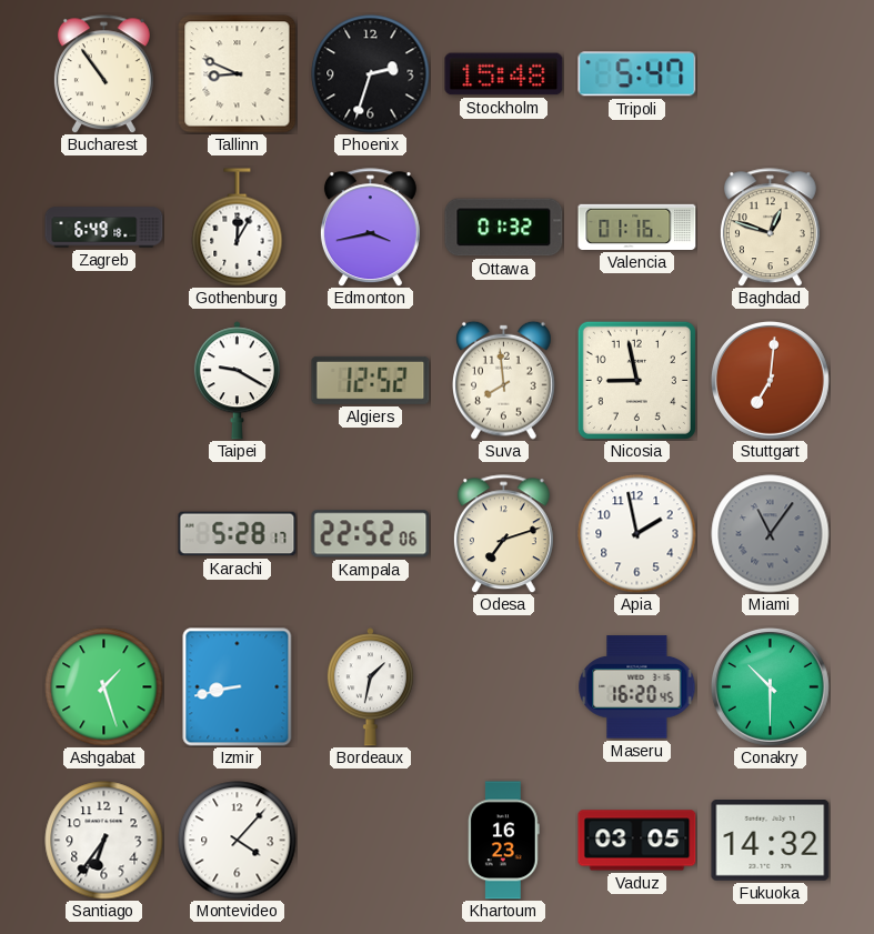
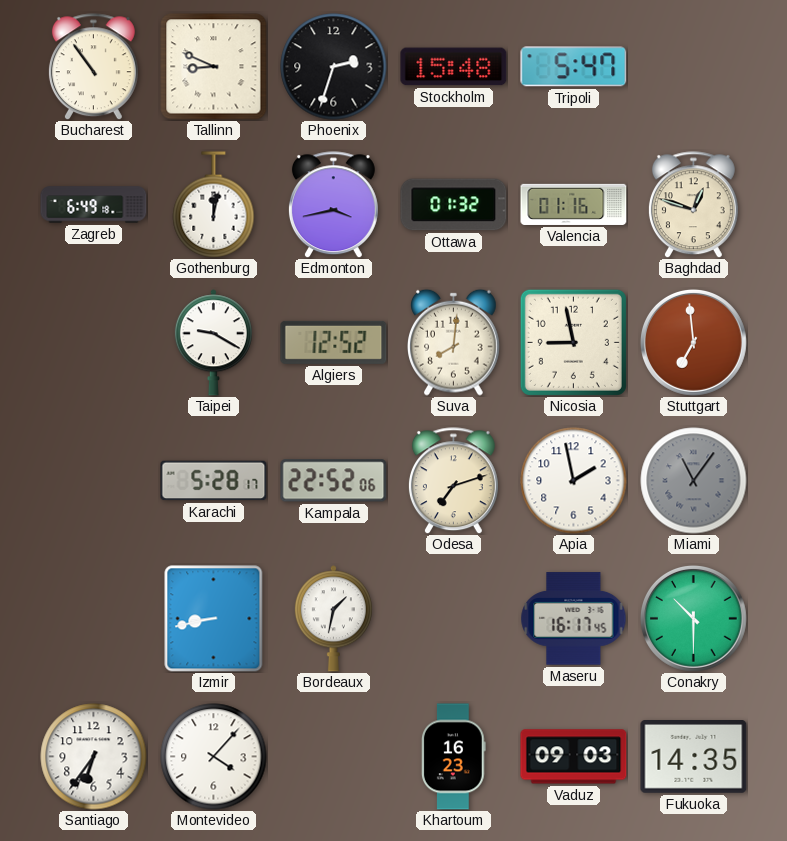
Gothenburg: 12:05 -> 12:02
Suva: 7:59 -> 8:01
Stuttgart: 7:01 -> 6:59
Ashgabat: 1:27 -> none
Maseru: 16:20 -> 16:17
Vaduz: 03:05 -> 09:03
Fukuoka: 14:32 -> 14:35
